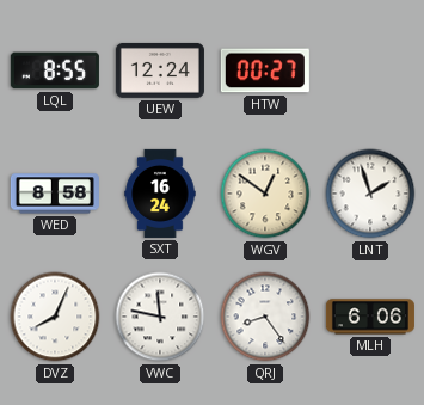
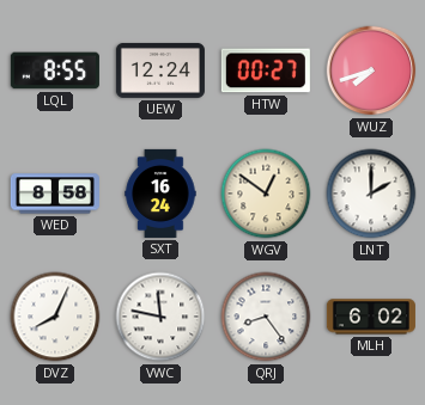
WUZ: none -> 7:42
LNT: 1:57 -> 2:00
MLH: 6:06 -> 6:02
